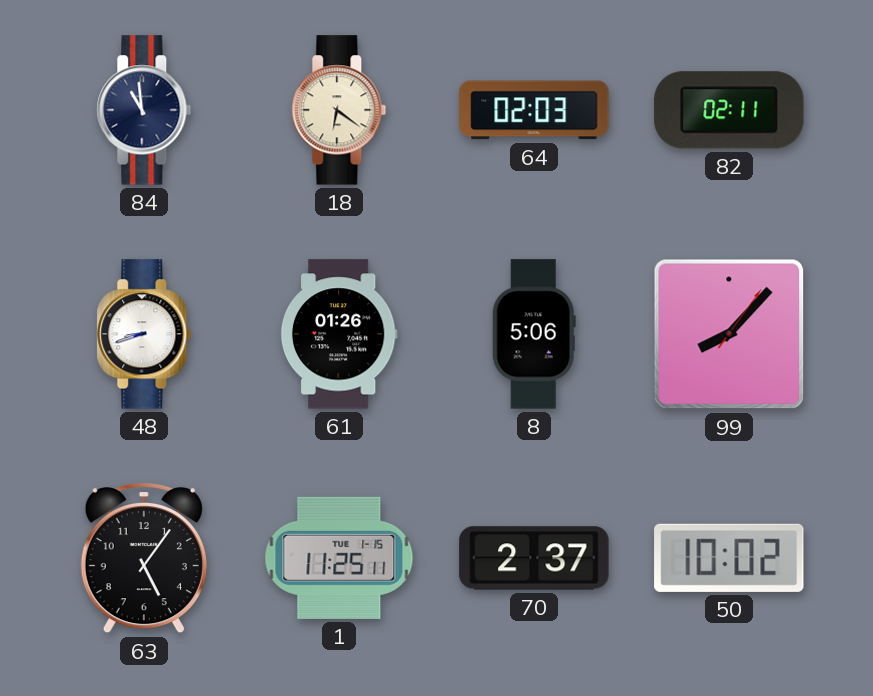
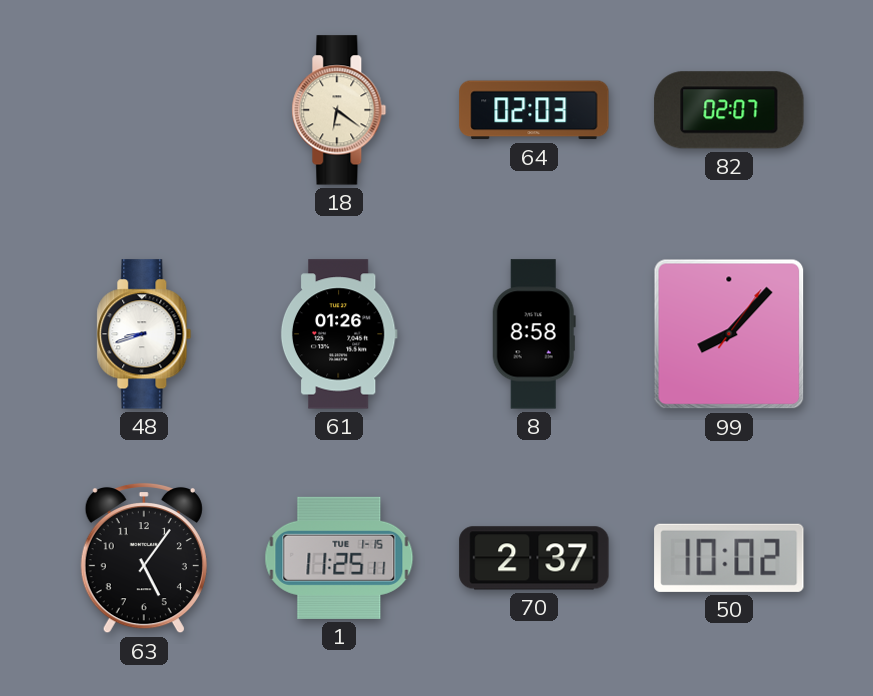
84: 10:59 -> none
82: 02:11 -> 02:07
8: 5:06 -> 8:58
